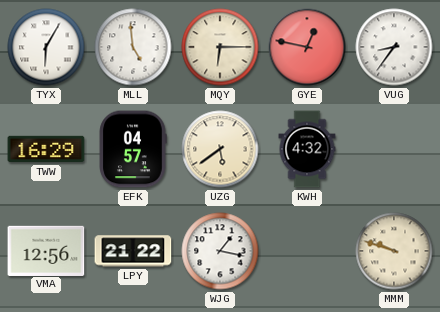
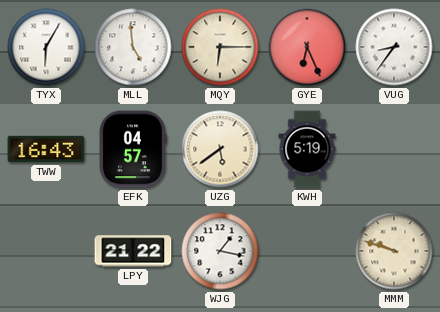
GYE: 12:47 -> 6:26
TWW: 16:29 -> 16:43
KWH: 4:32 -> 5:19
VMA: 12:56 -> none
